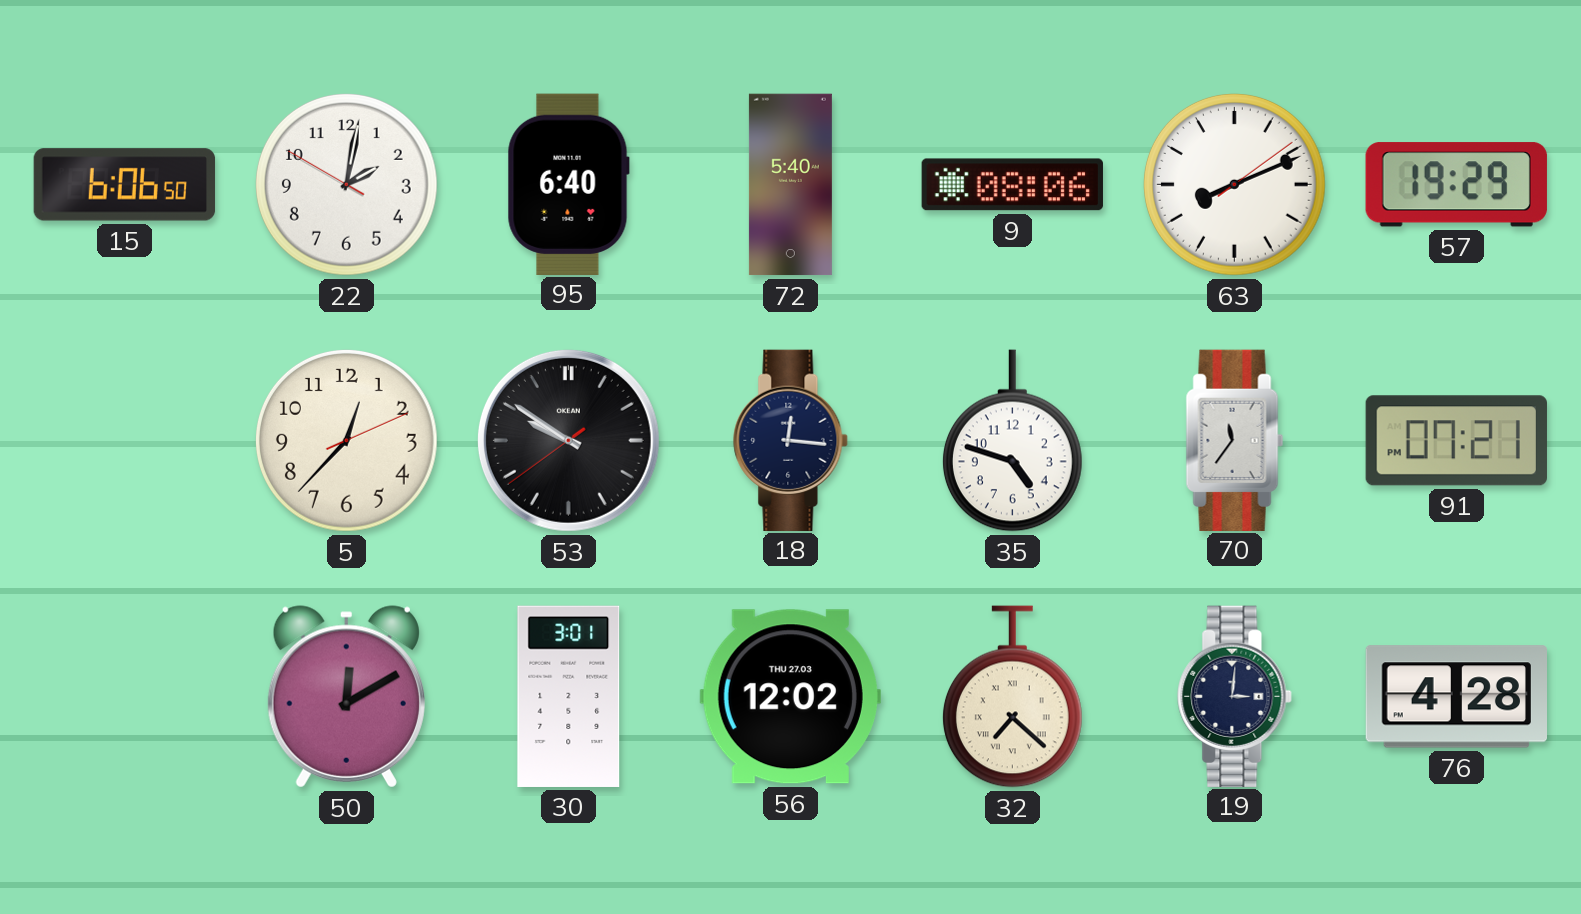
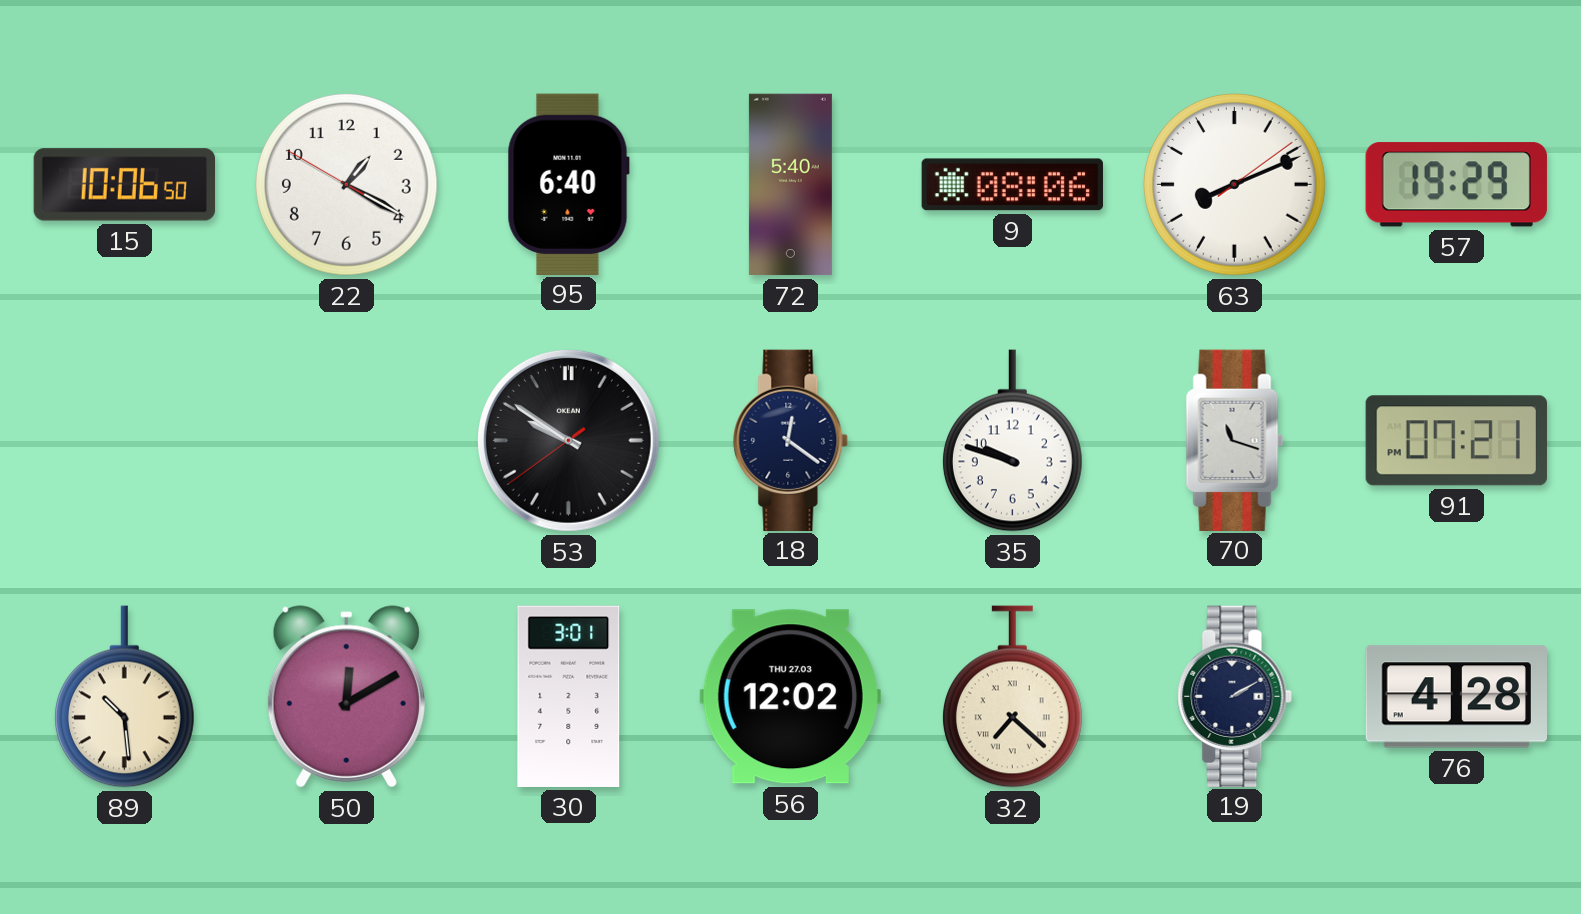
15: 6:06 -> 10:06
22: 2:01 -> 1:19
5: 12:37 -> none
18: 12:16 -> 12:21
35: 4:48 -> 9:48
70: 11:36 -> 11:18
89: none -> 10:29
19: 3:01 -> 2:10
